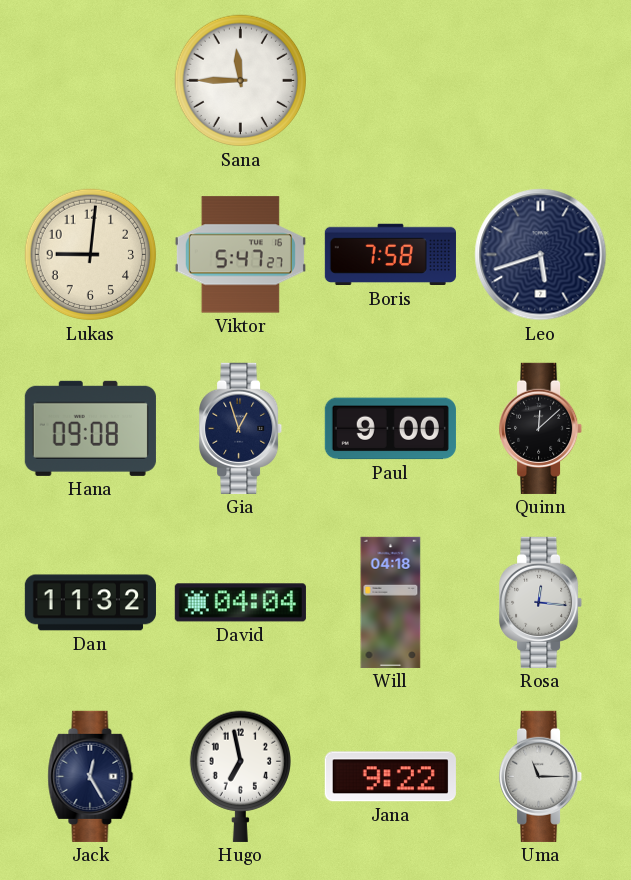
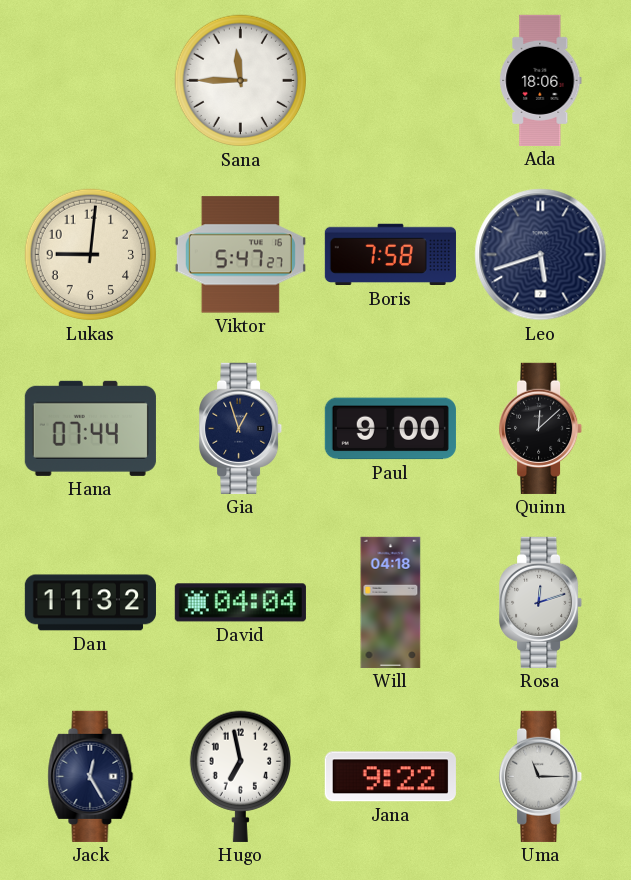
Ada: none -> 18:06
Hana: 09:08 -> 07:44
Rosa: 12:16 -> 12:12
